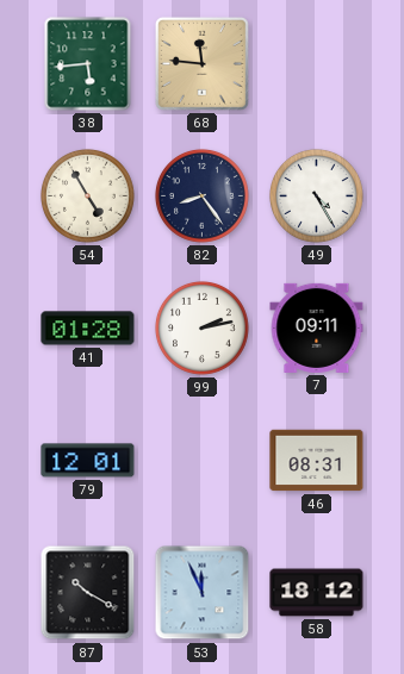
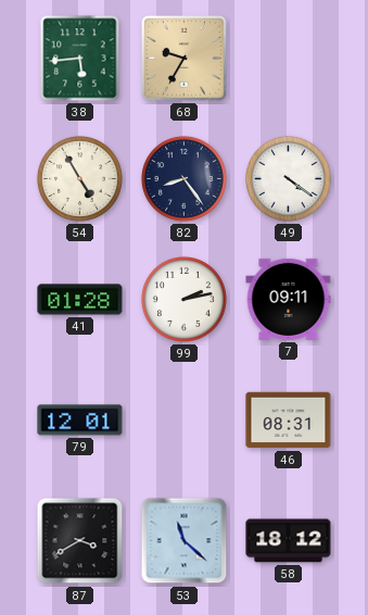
68: 11:46 -> 9:35
49: 4:25 -> 4:21
87: 10:20 -> 3:40
53: 11:56 -> 11:22
